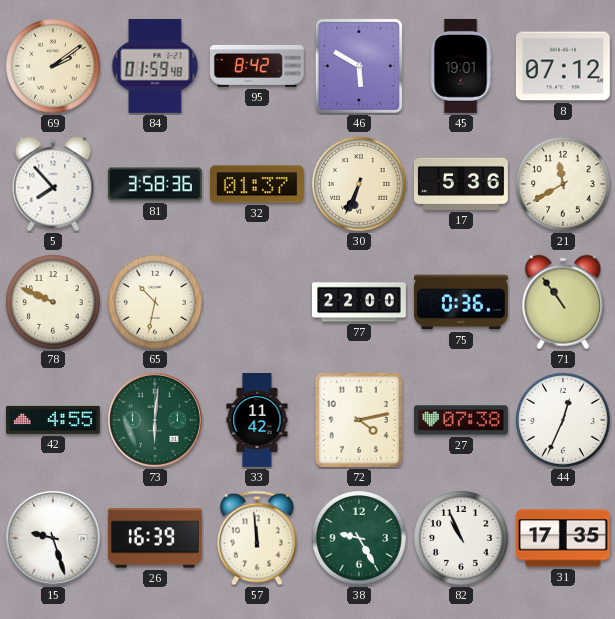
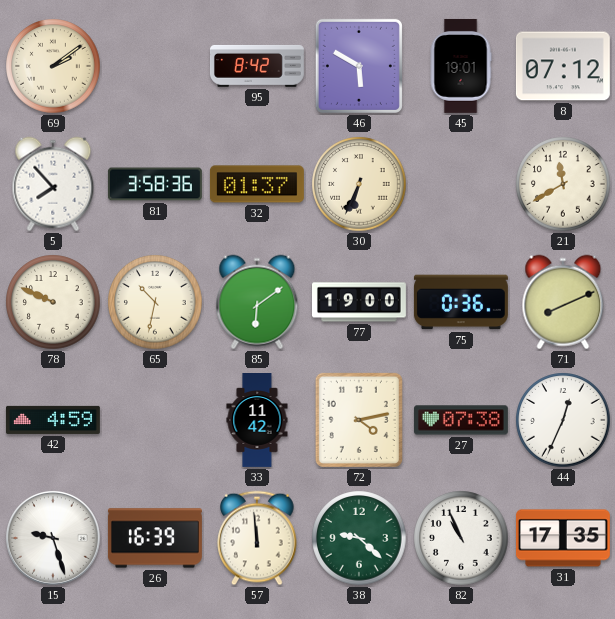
84: 01:59 -> none
17: 5:36 -> none
85: none -> 6:09
77: 22:00 -> 19:00
71: 10:54 -> 8:11
42: 4:55 -> 4:59
73: 6:01 -> none
38: 9:25 -> 9:22
